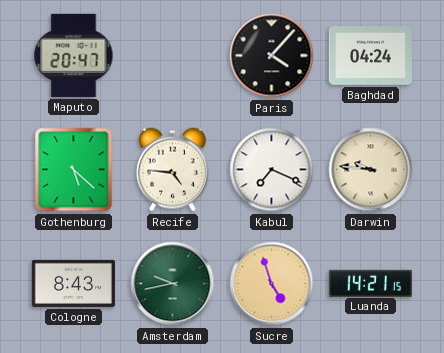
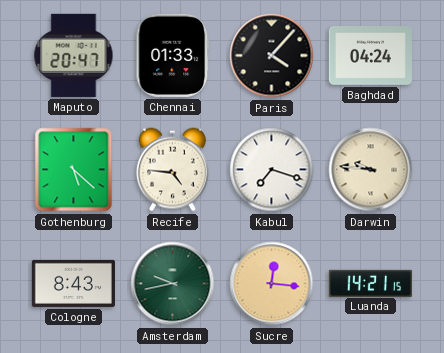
Chennai: none -> 01:33
Kabul: 7:19 -> 7:18
Sucre: 4:57 -> 12:16
